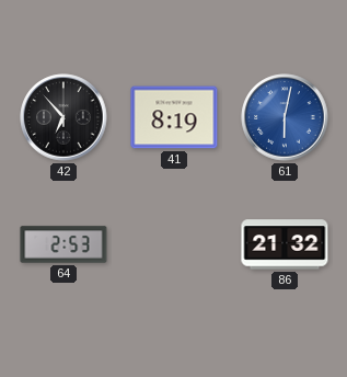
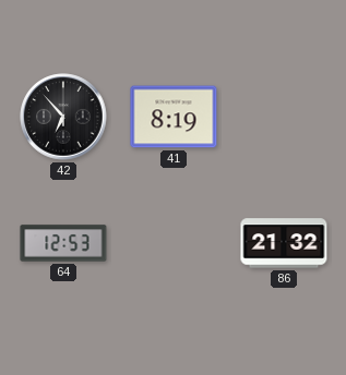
61: 6:02 -> none
64: 2:53 -> 12:53
